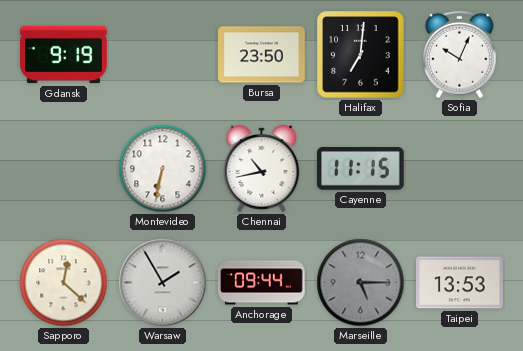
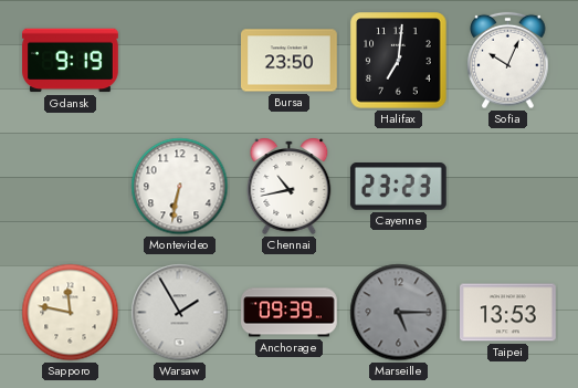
Cayenne: 11:15 -> 23:23
Sapporo: 12:22 -> 11:47
Anchorage: 09:44 -> 09:39
